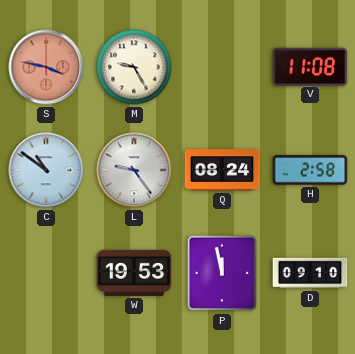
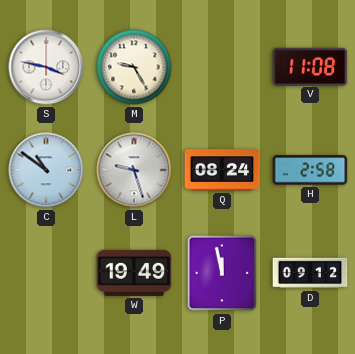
S dial: salmon -> white
L: 9:24 -> 9:27
W: 19:53 -> 19:49
D: 09:10 -> 09:12
